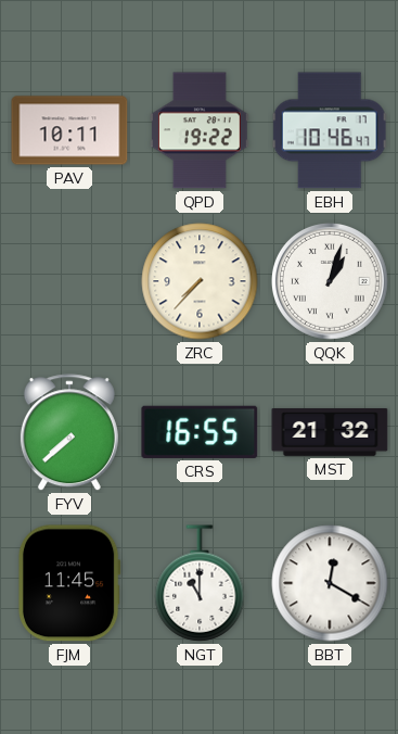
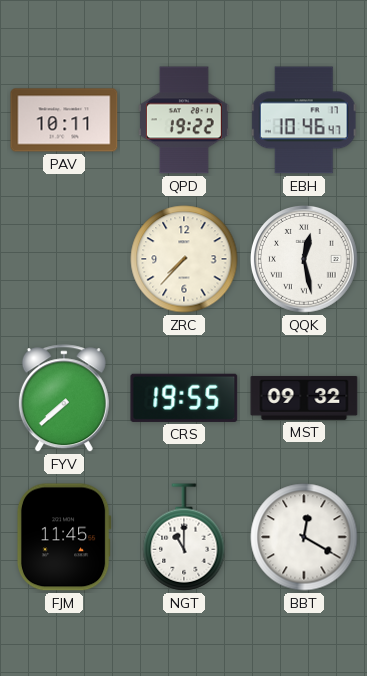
QQK: 1:03 -> 12:28
CRS: 16:55 -> 19:55
MST: 21:32 -> 09:32
